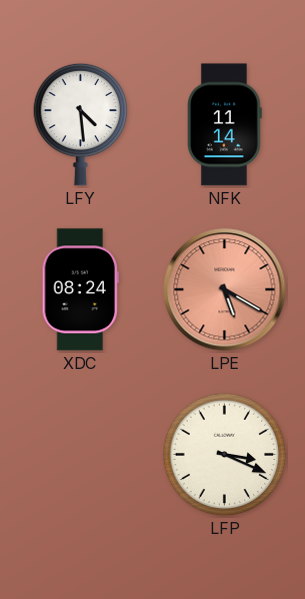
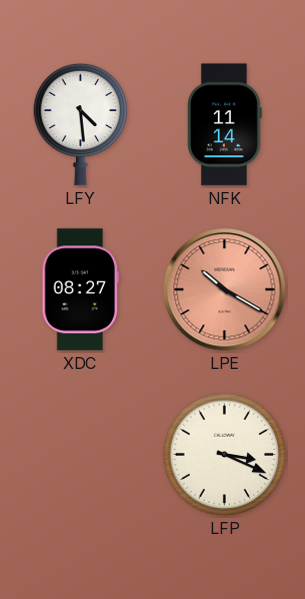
XDC: 08:24 -> 08:27
LPE: 5:20 -> 10:20
